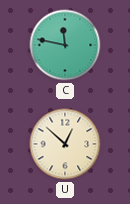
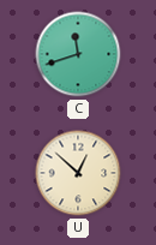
C: 11:47 -> 11:42
